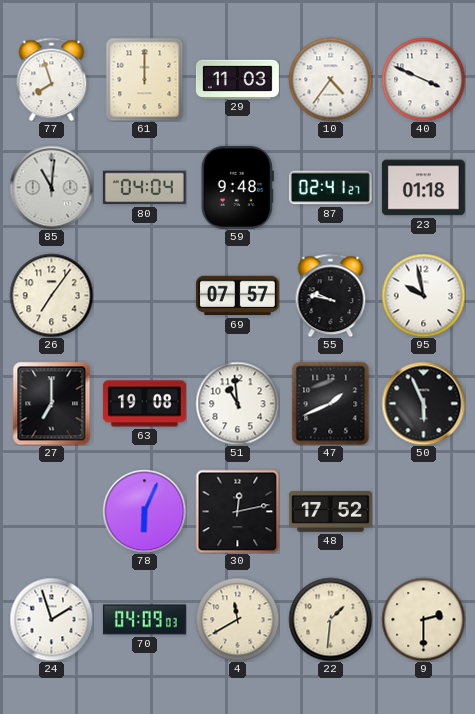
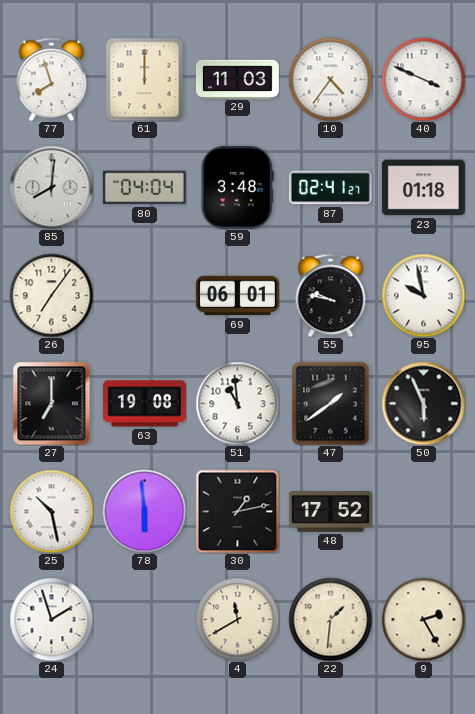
85: 11:01 -> 8:01
59: 9:48 -> 3:48
69: 07:57 -> 06:01
47: 1:41 -> 1:39
25: none -> 10:28
78: 6:04 -> 5:59
30: 12:13 -> 1:13
70: 04:09 -> none
9: 2:30 -> 2:25
